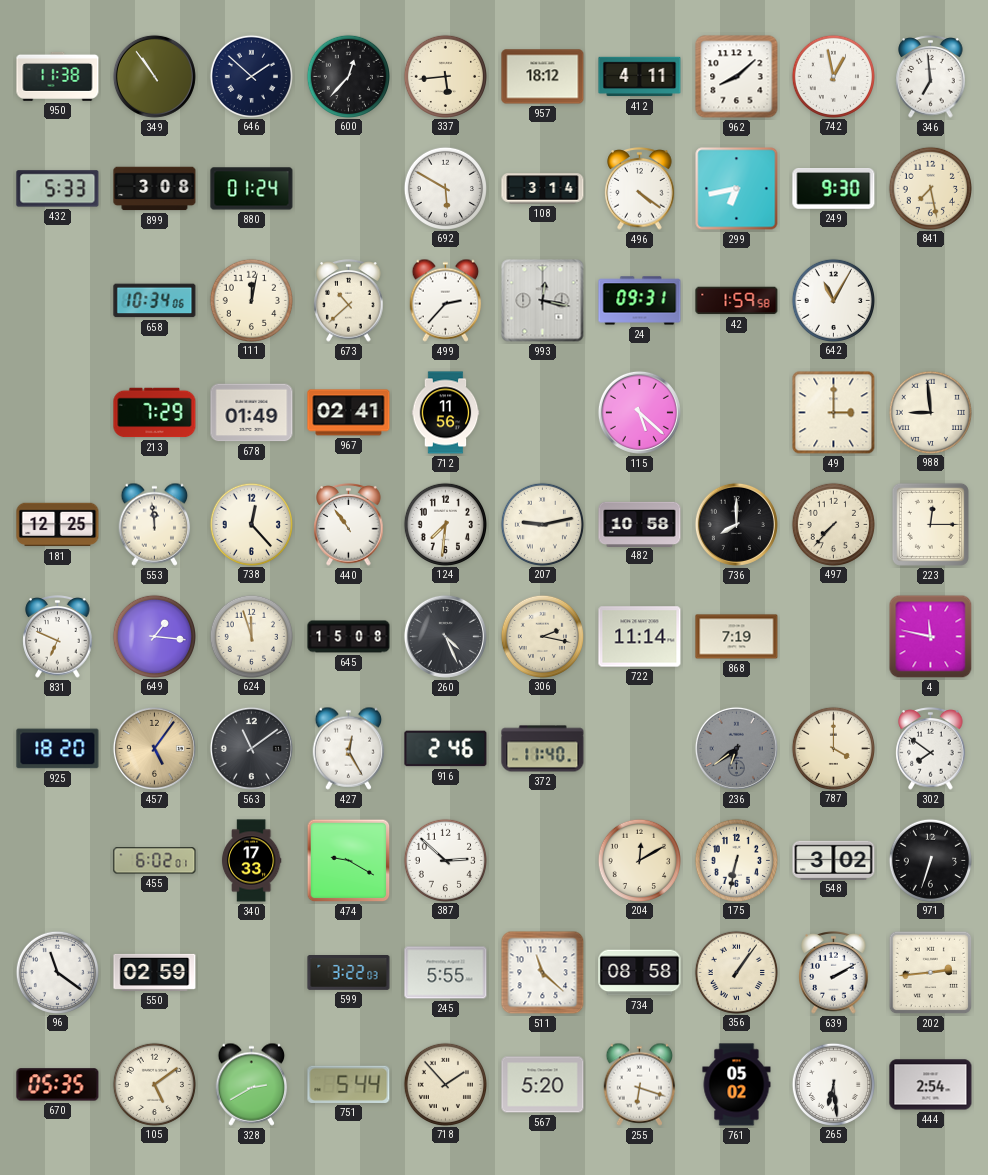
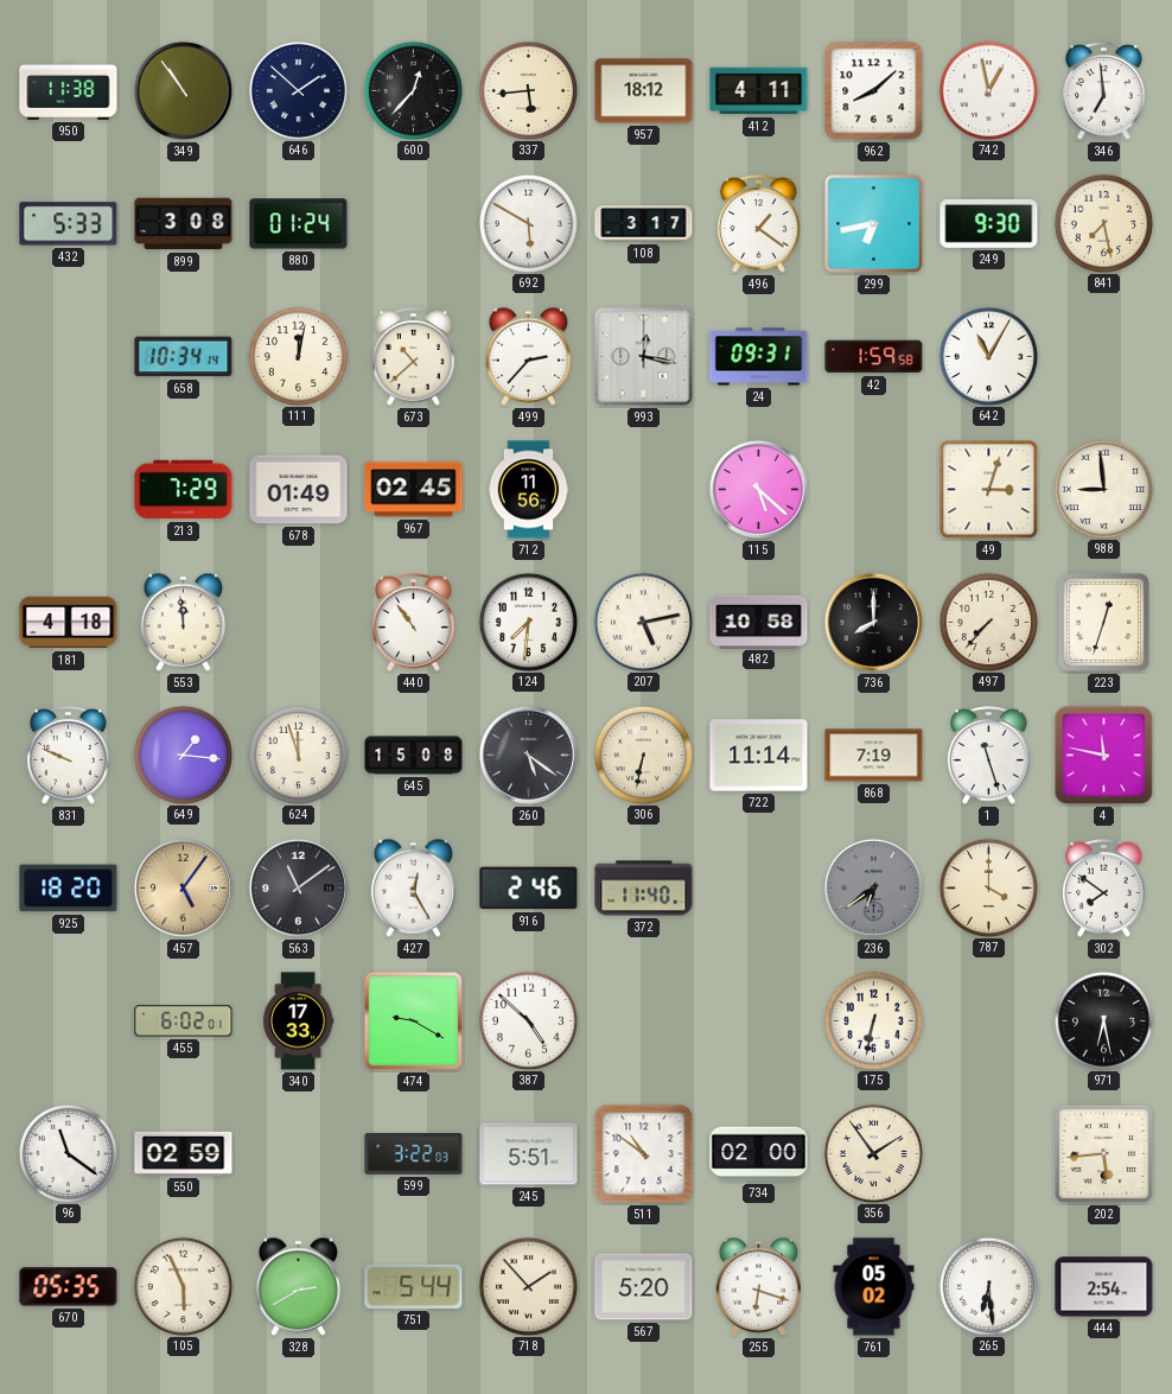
108: 3:14 -> 3:17
496: 4:21 -> 1:21
658: 10:34:06 -> 10:34:14
967: 02:41 -> 02:45
49: 3:00 -> 3:03
181: 12:25 -> 4:18
738: 12:23 -> none
207: 9:13 -> 5:13
223: 12:15 -> 12:33
831: 6:49 -> 9:49
260: 4:26 -> 5:21
306: 2:17 -> 6:32
1: none -> 11:27
387: 2:52 -> 4:52
204: 12:10 -> none
548: 3:02 -> none
971: 6:33 -> 6:28
245: 5:55 -> 5:51
511: 11:22 -> 10:51
734: 08:58 -> 02:00
356: 1:06 -> 1:54
639: 2:10 -> none
202: 2:44 -> 5:44
105: 5:09 -> 5:56
